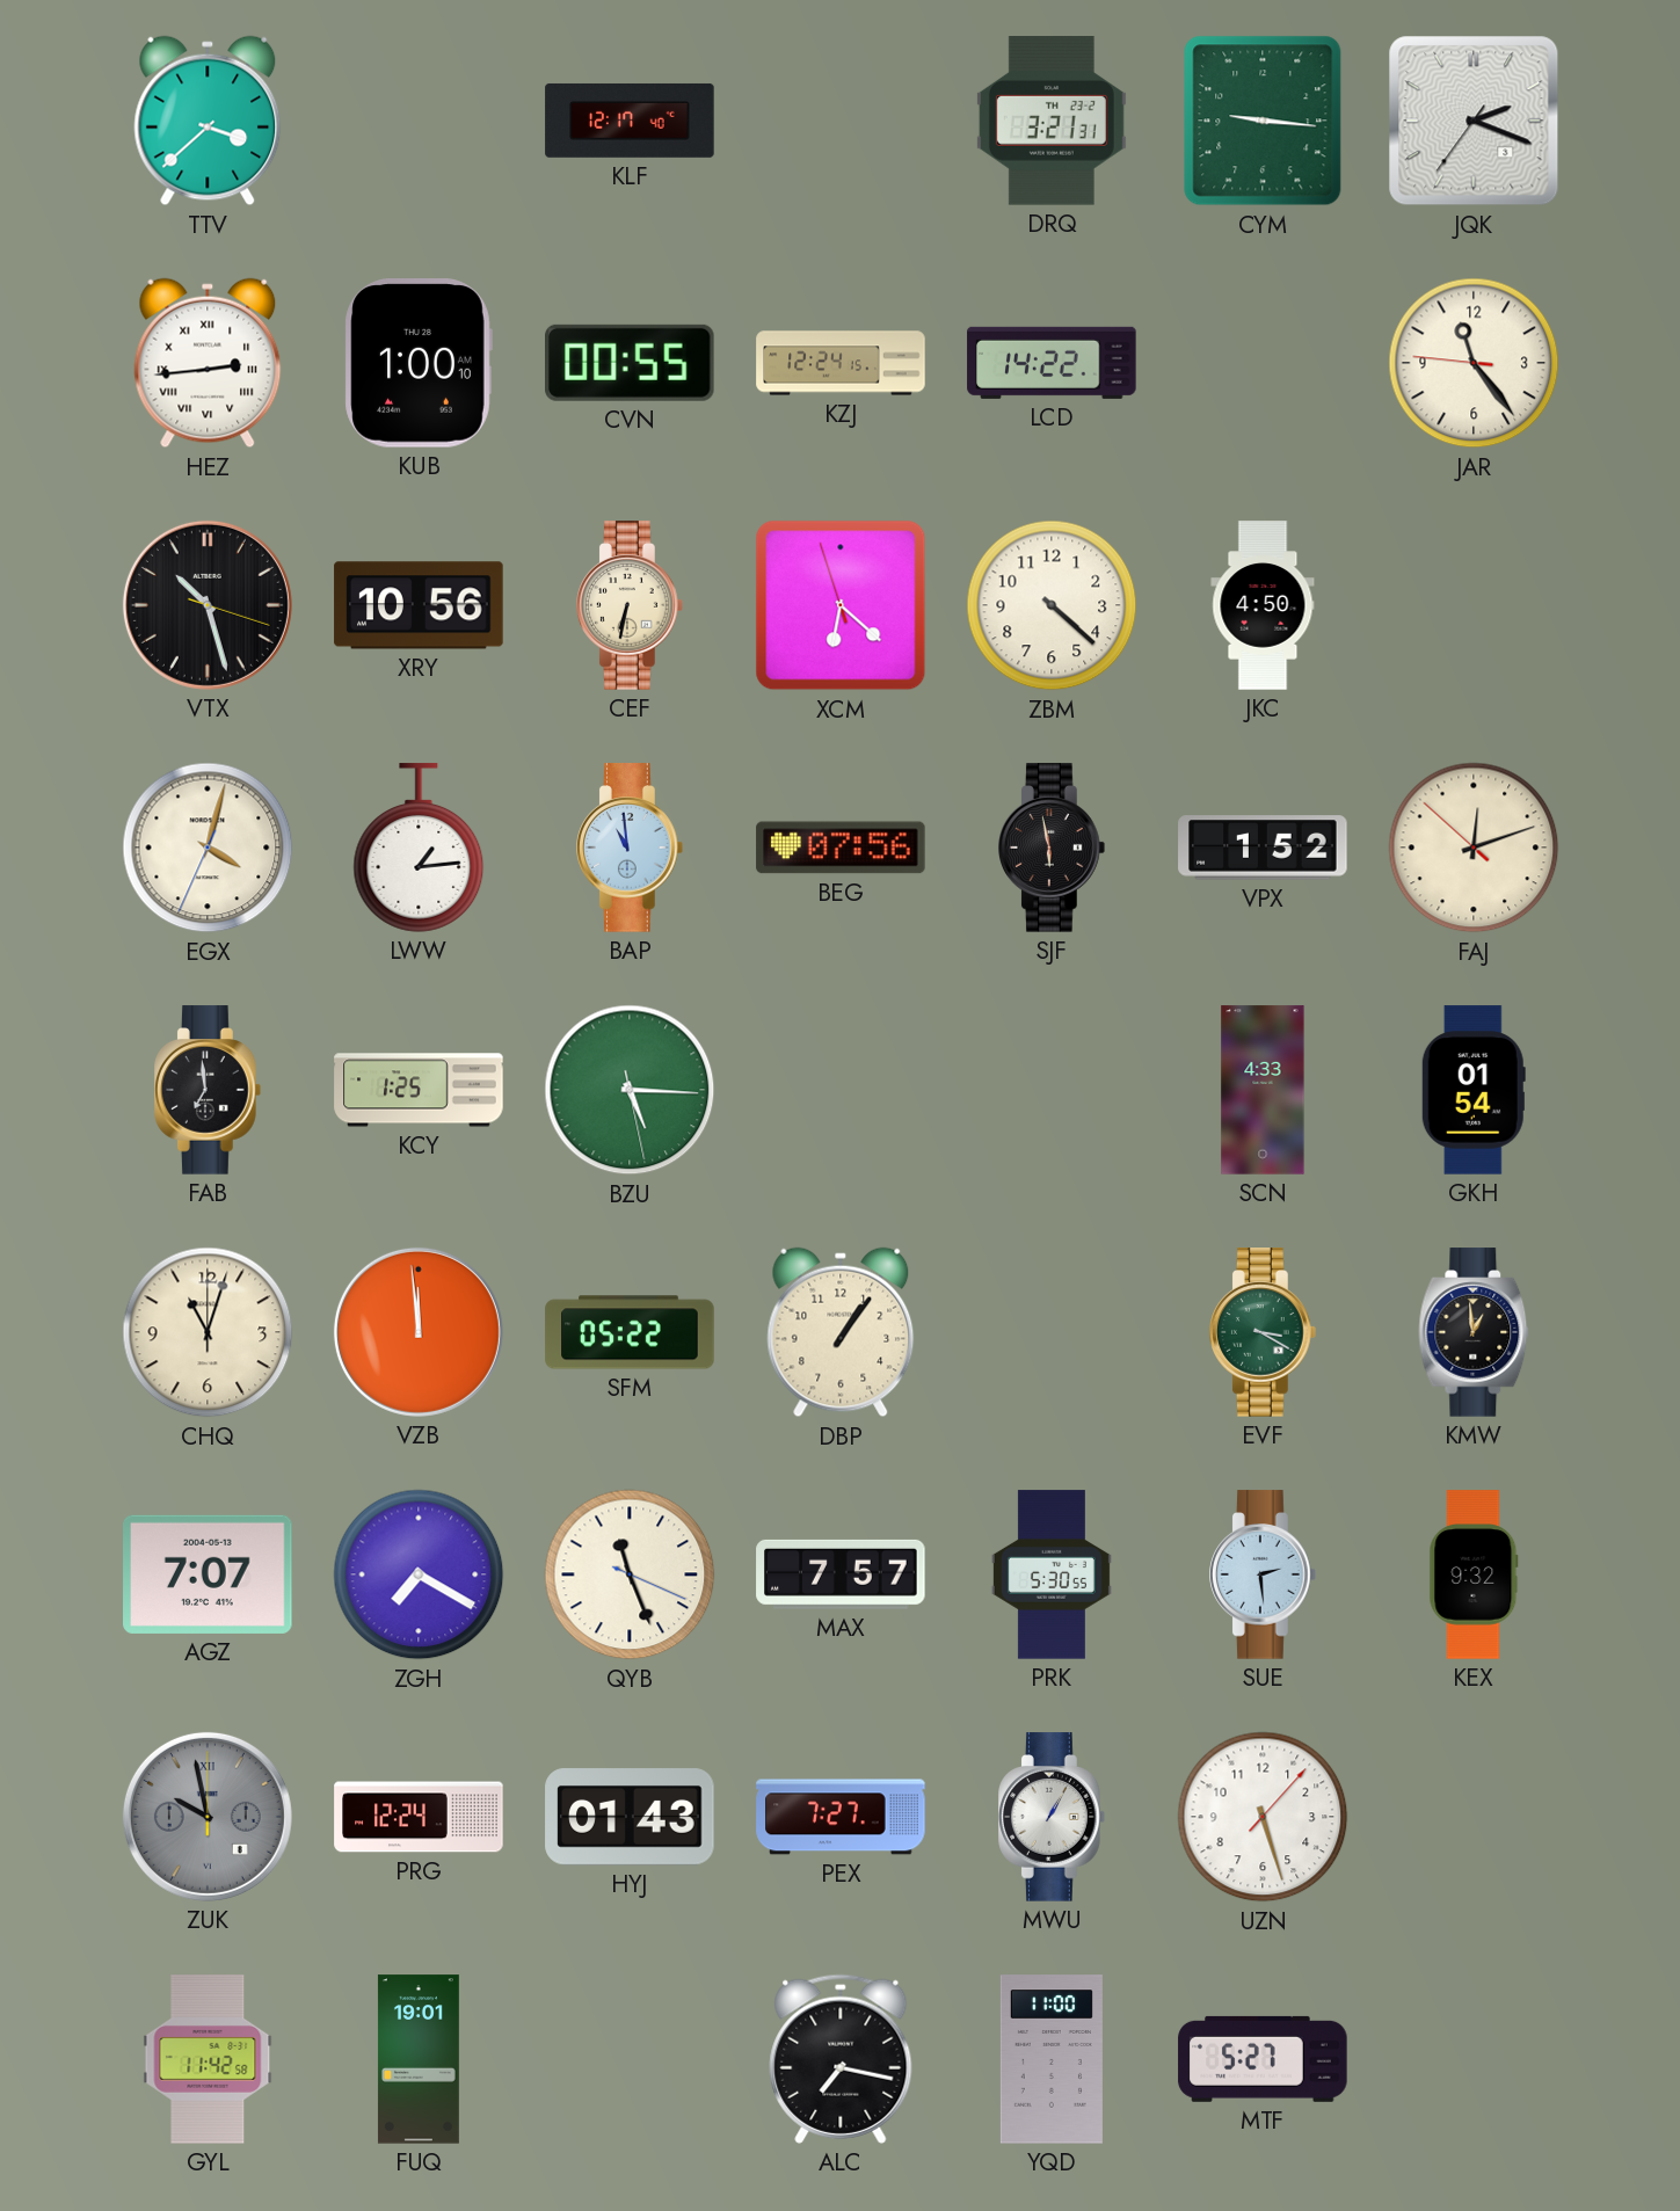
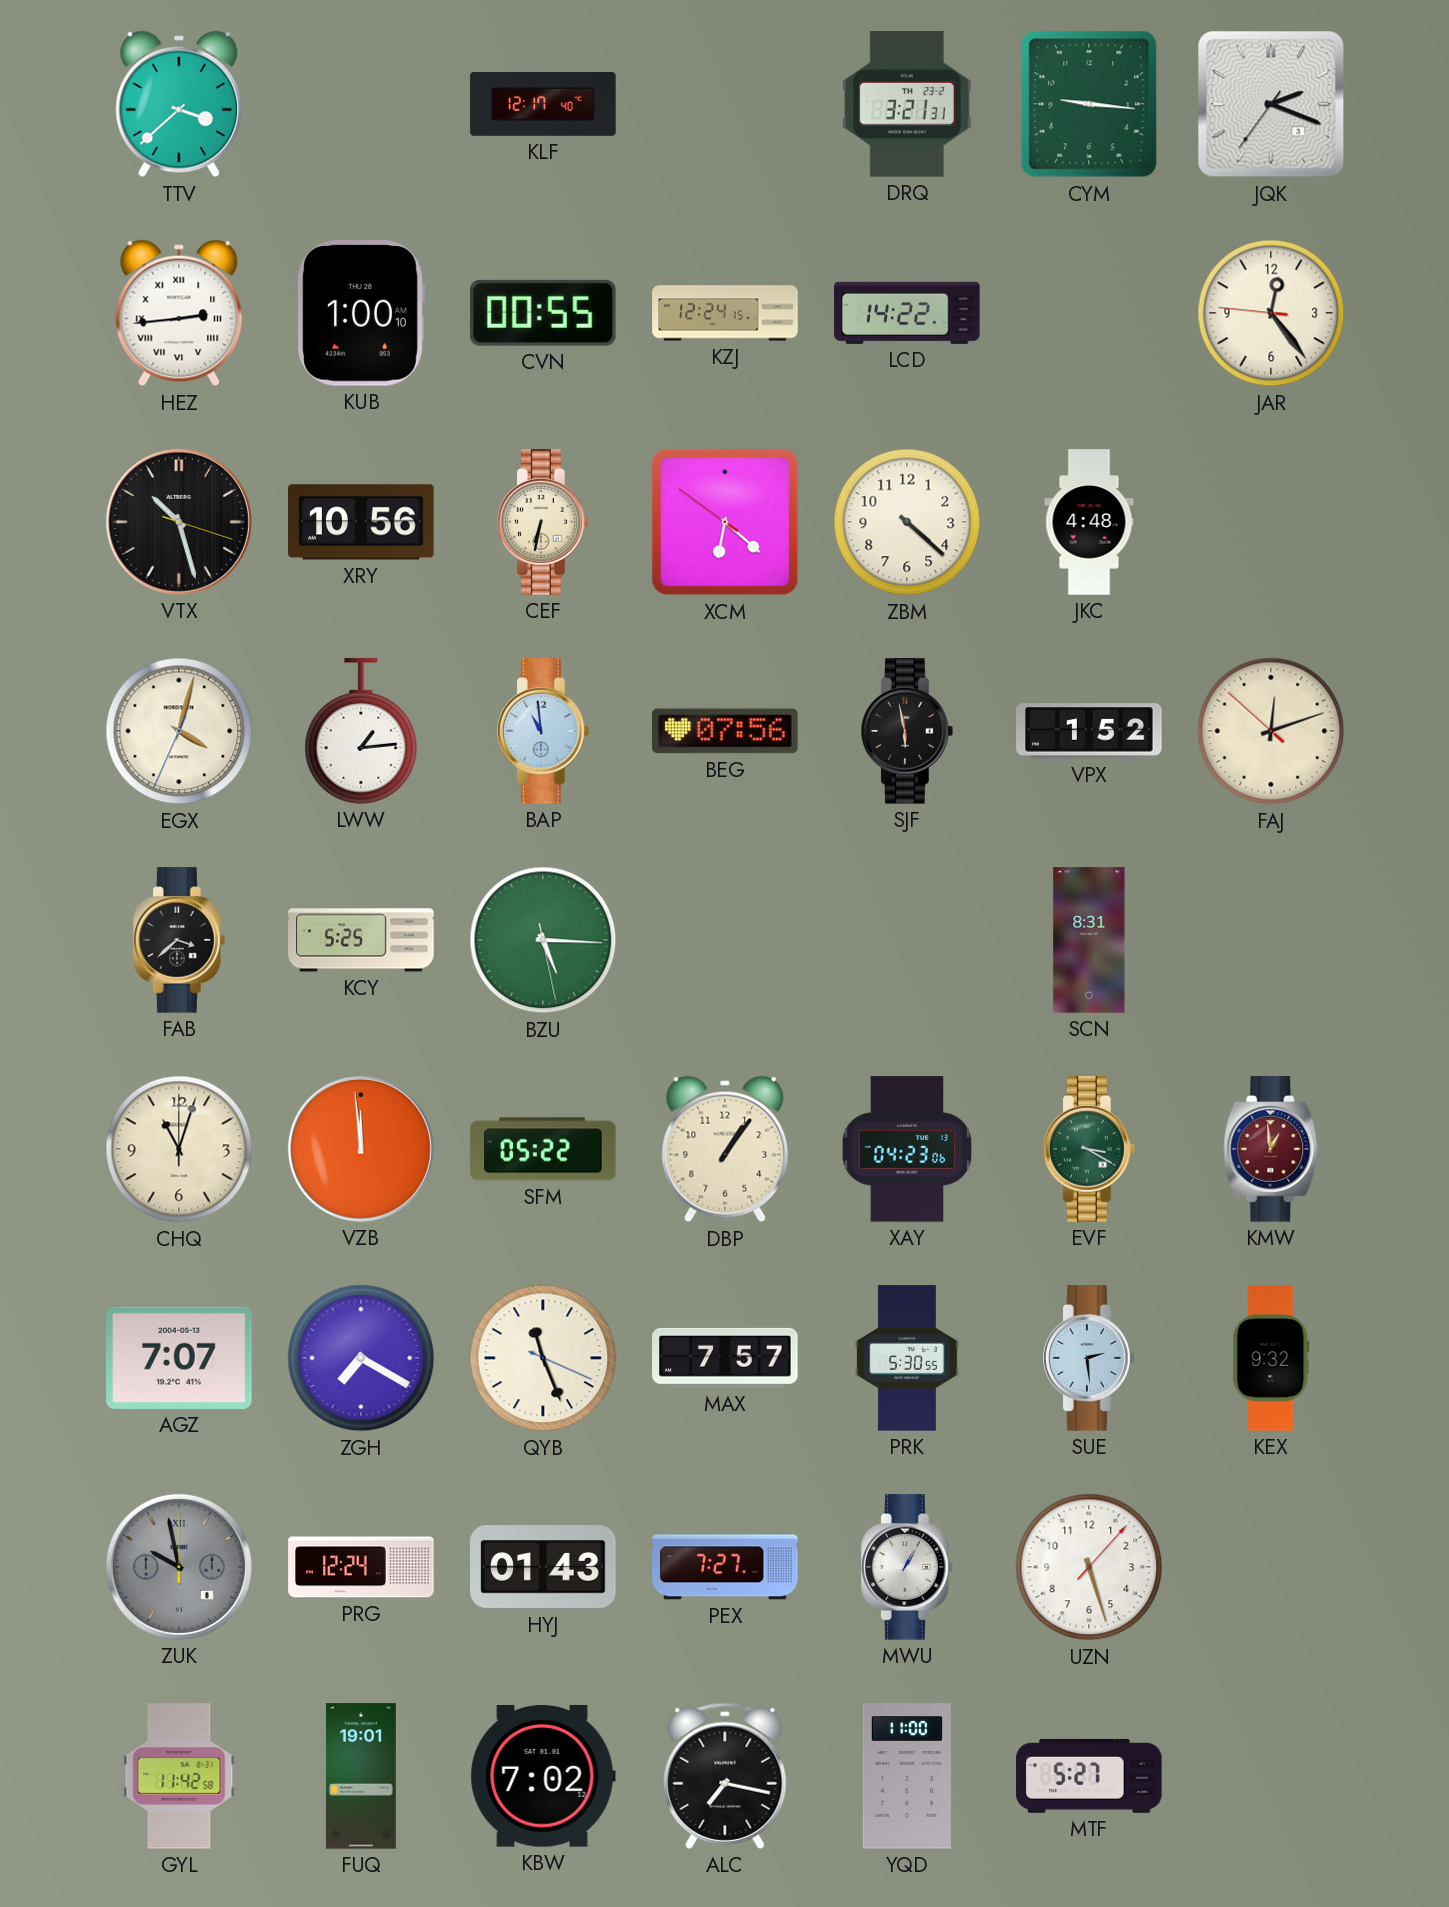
JAR: 11:23 -> 12:23
XCM: 6:21:57 -> 6:21:51
JKC: 4:50 -> 4:48
FAB: 6:59 -> 3:38
KCY: 1:25 -> 5:25
SCN: 4:33 -> 8:31
GKH: 01:54 -> none
XAY: none -> 04:23
KMW dial: black -> burgundy
KBW: none -> 7:02
